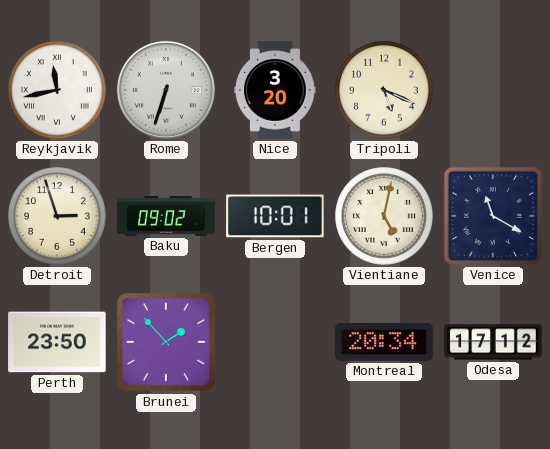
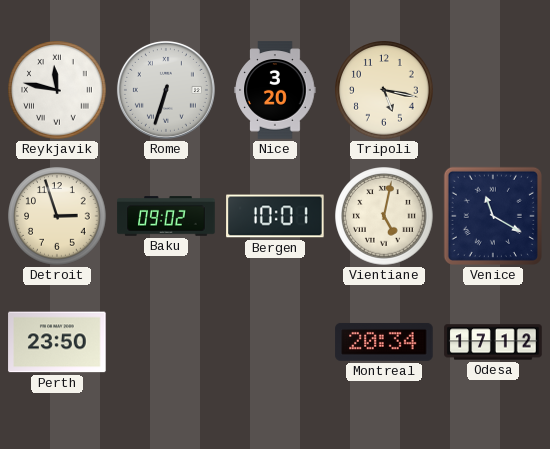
Reykjavik: 11:43 -> 11:47
Tripoli: 5:19 -> 5:17
Brunei: 1:53 -> none
